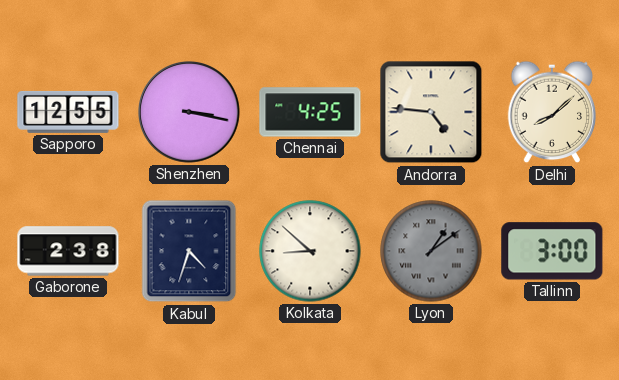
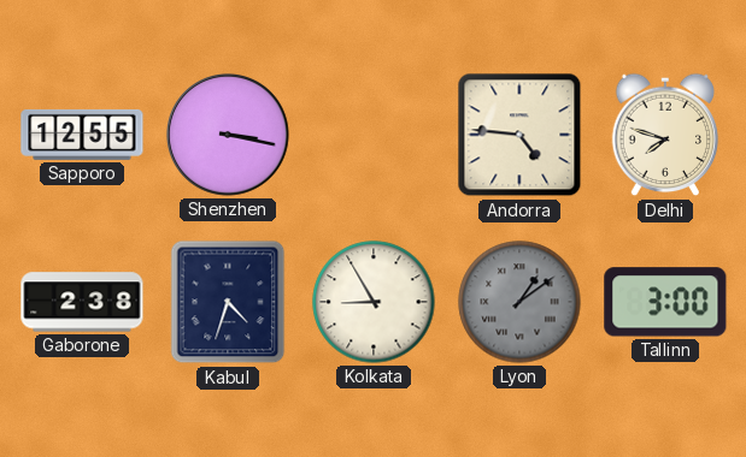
Chennai: 4:25 -> none
Delhi: 8:08 -> 7:48
Kolkata: 8:52 -> 8:55
